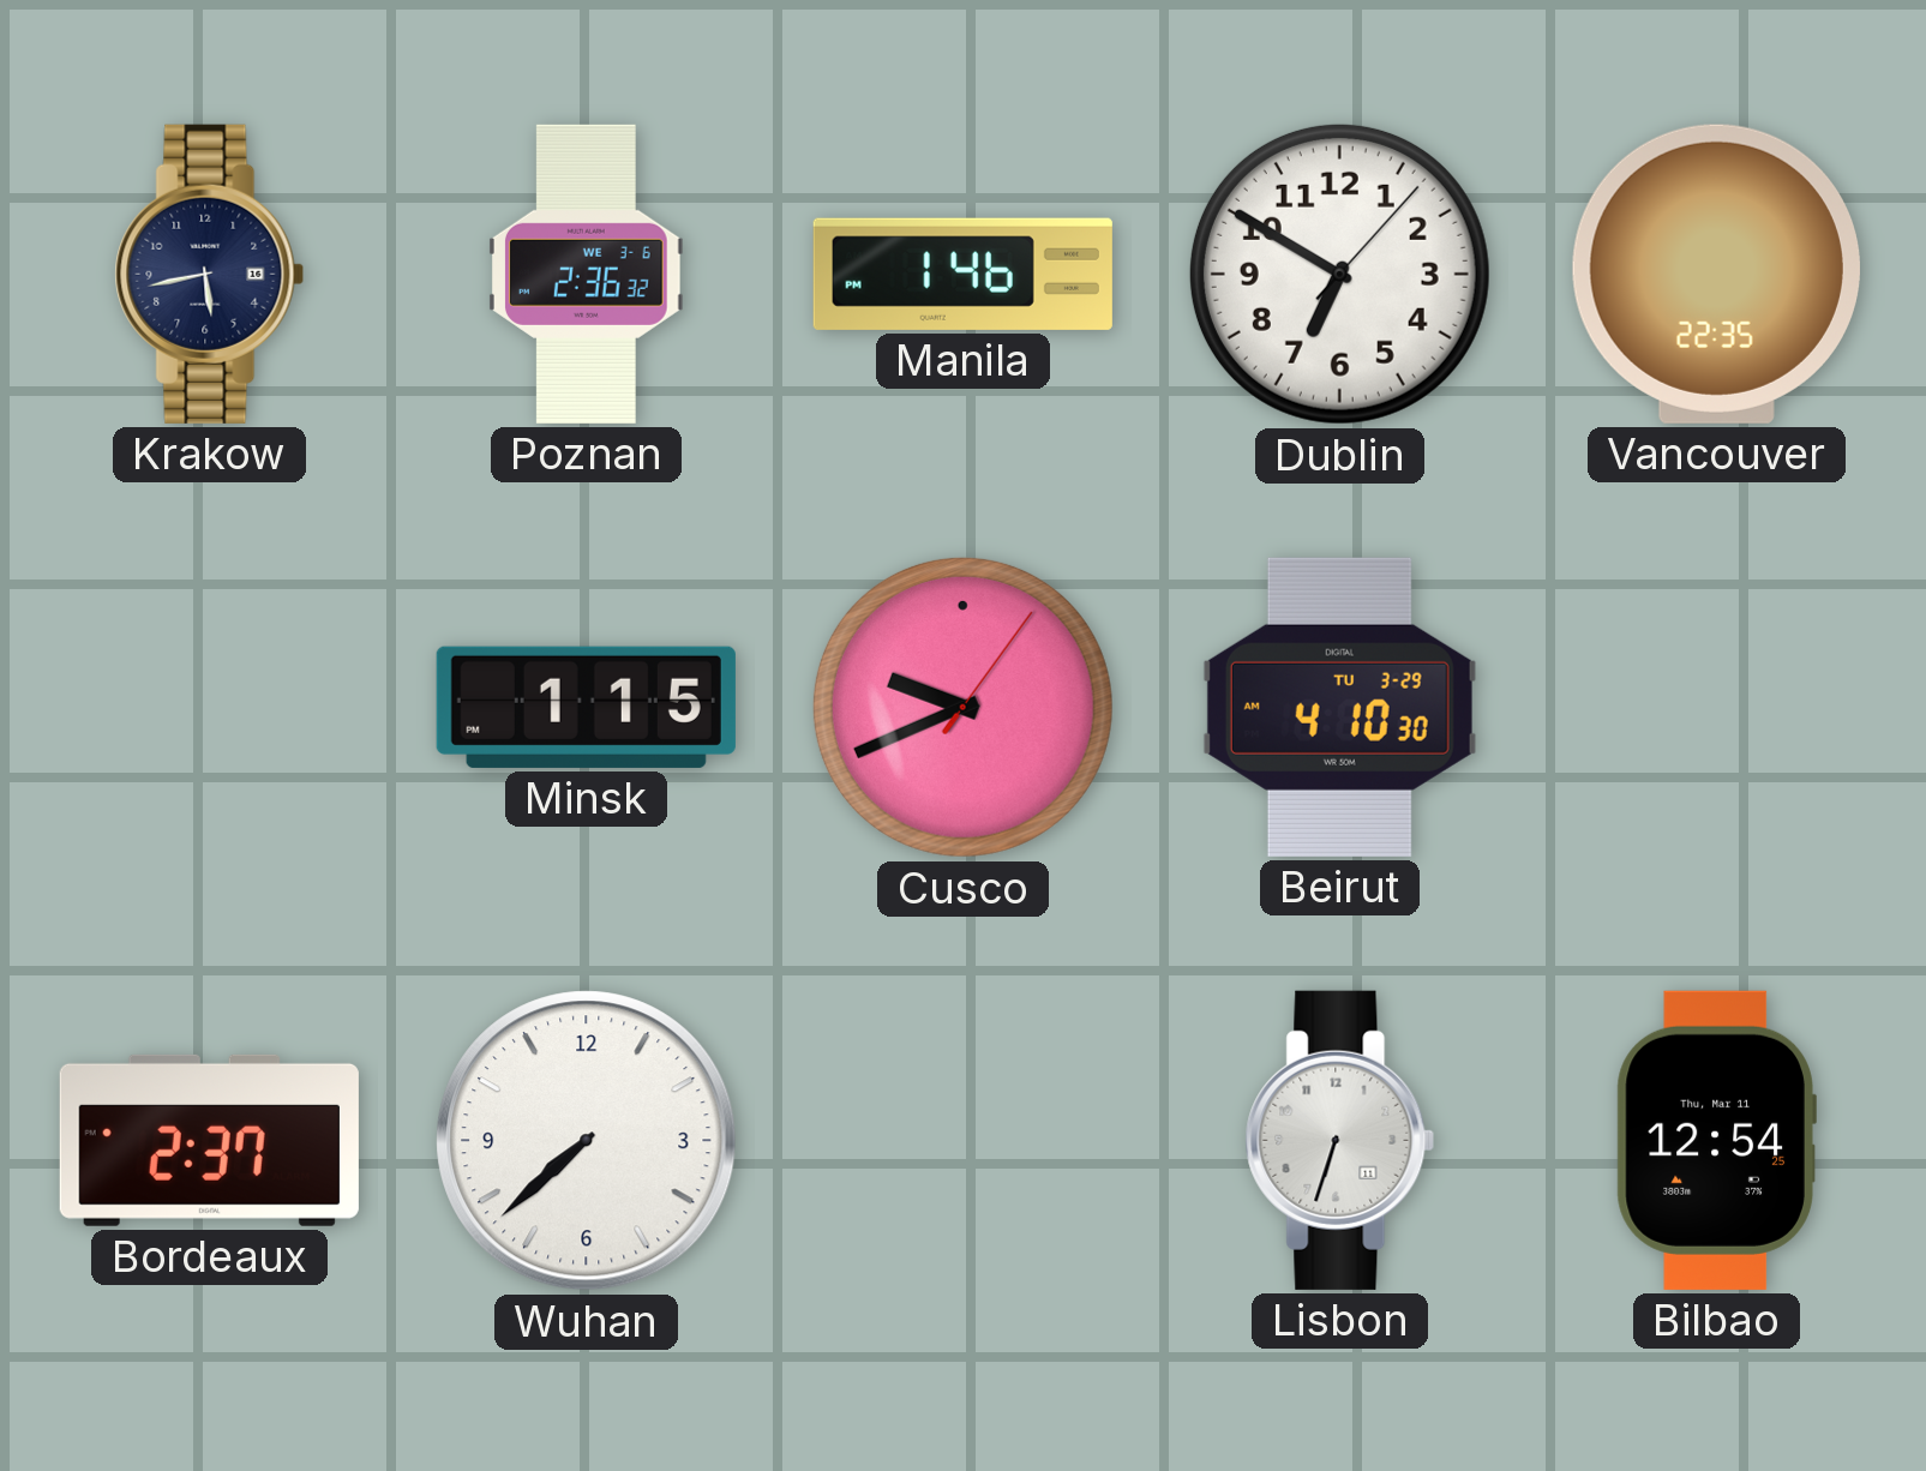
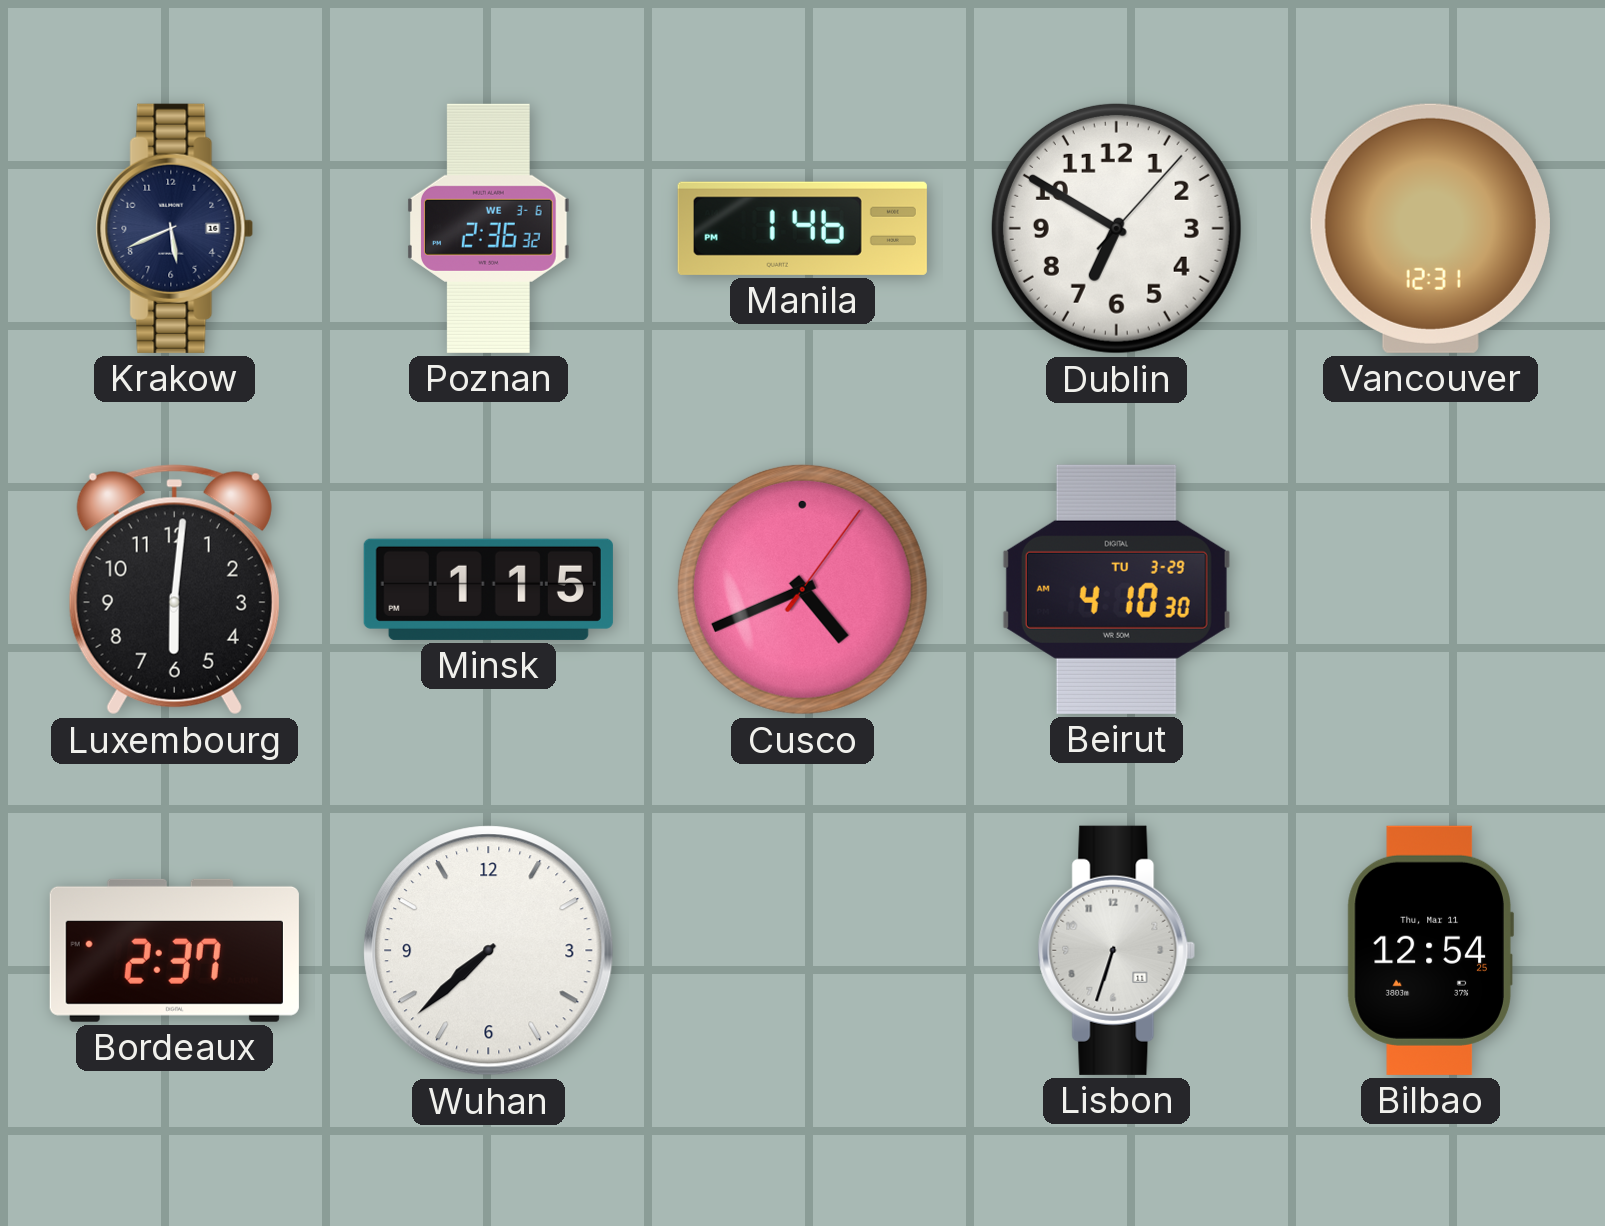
Krakow: 5:43 -> 5:41
Vancouver: 22:35 -> 12:31
Luxembourg: none -> 6:01
Cusco: 9:41 -> 4:41
